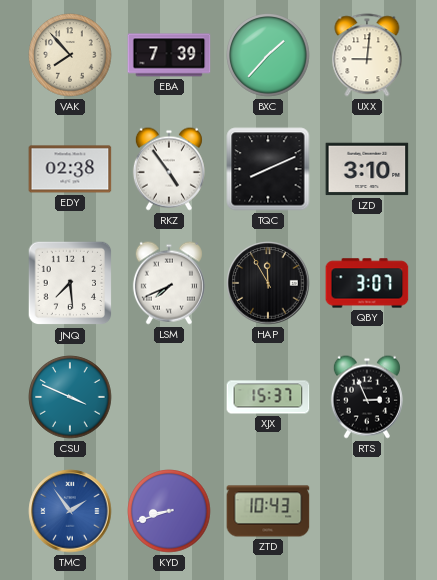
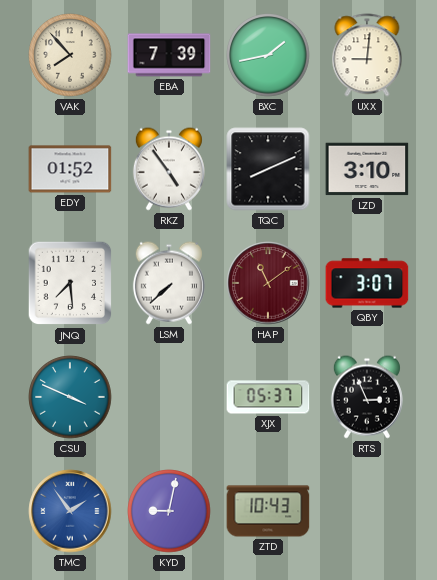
BXC: 1:37 -> 1:43
EDY: 02:38 -> 01:52
LSM: 7:41 -> 7:38
HAP: 11:55 -> 11:09
HAP dial: black -> burgundy
XJX: 15:37 -> 05:37
KYD: 8:42 -> 9:02
